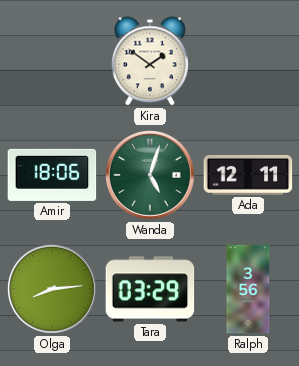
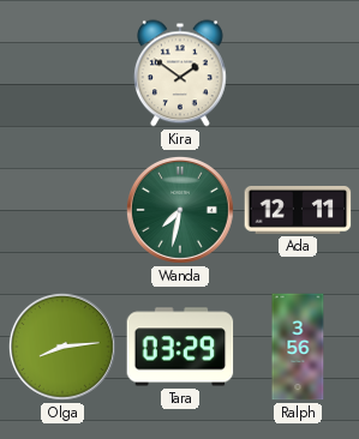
Amir: 18:06 -> none
Wanda: 5:03 -> 7:32
